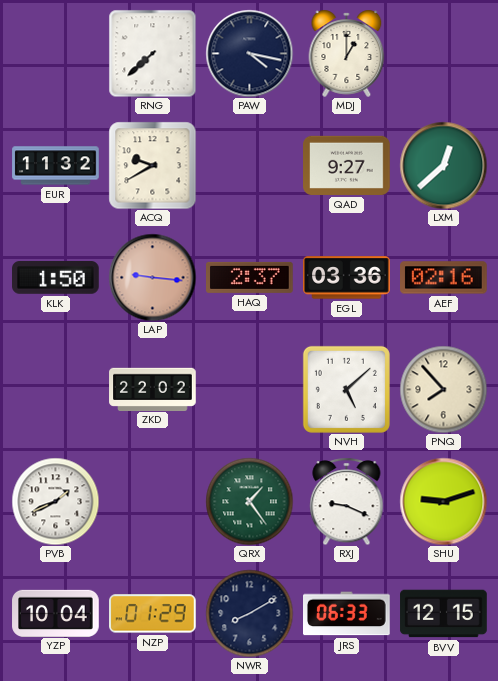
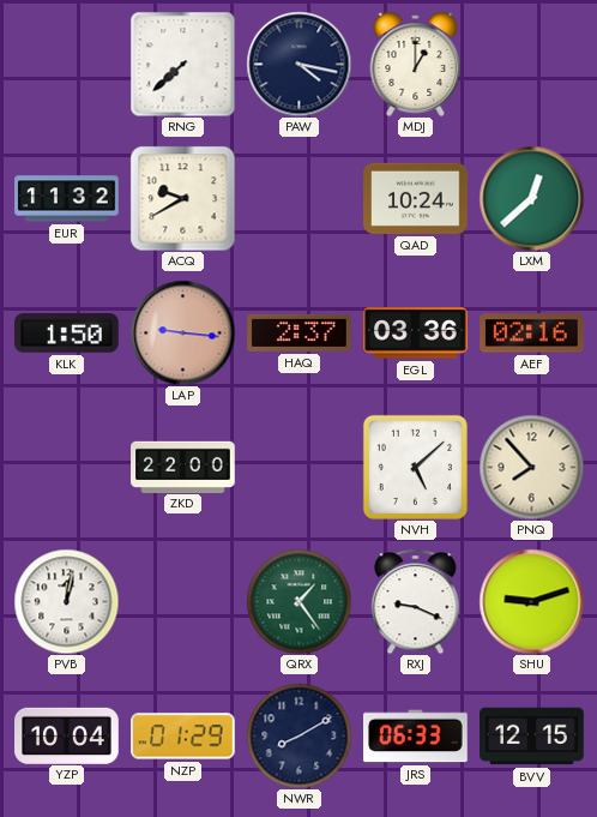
QAD: 9:27 -> 10:24
ZKD: 22:02 -> 22:00
PVB: 1:41 -> 12:02
